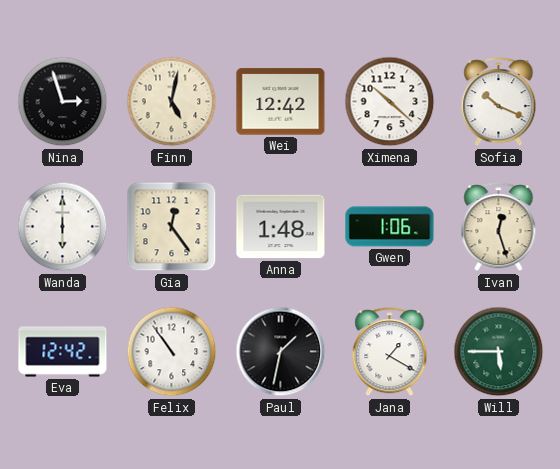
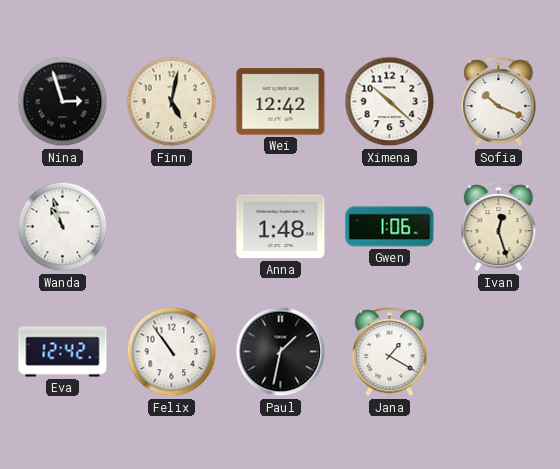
Wanda: 6:00 -> 10:57
Gia: 12:24 -> none
Will: 5:45 -> none
